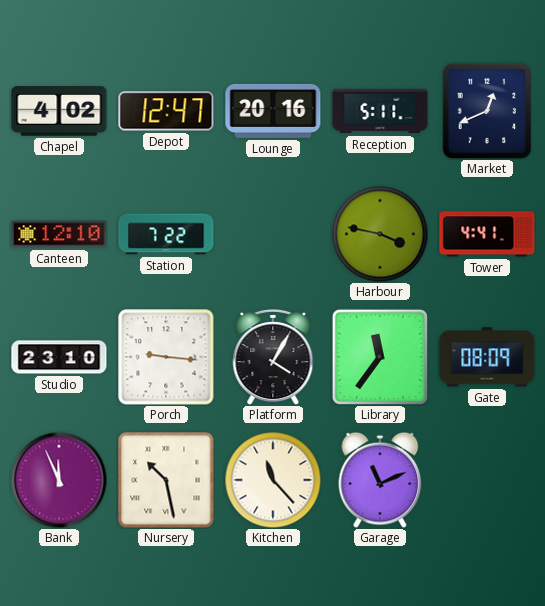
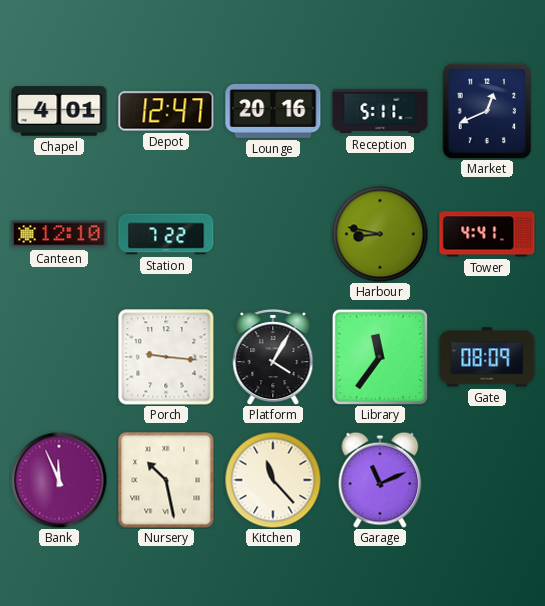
Chapel: 4:02 -> 4:01
Harbour: 3:47 -> 8:47
Studio: 23:10 -> none
